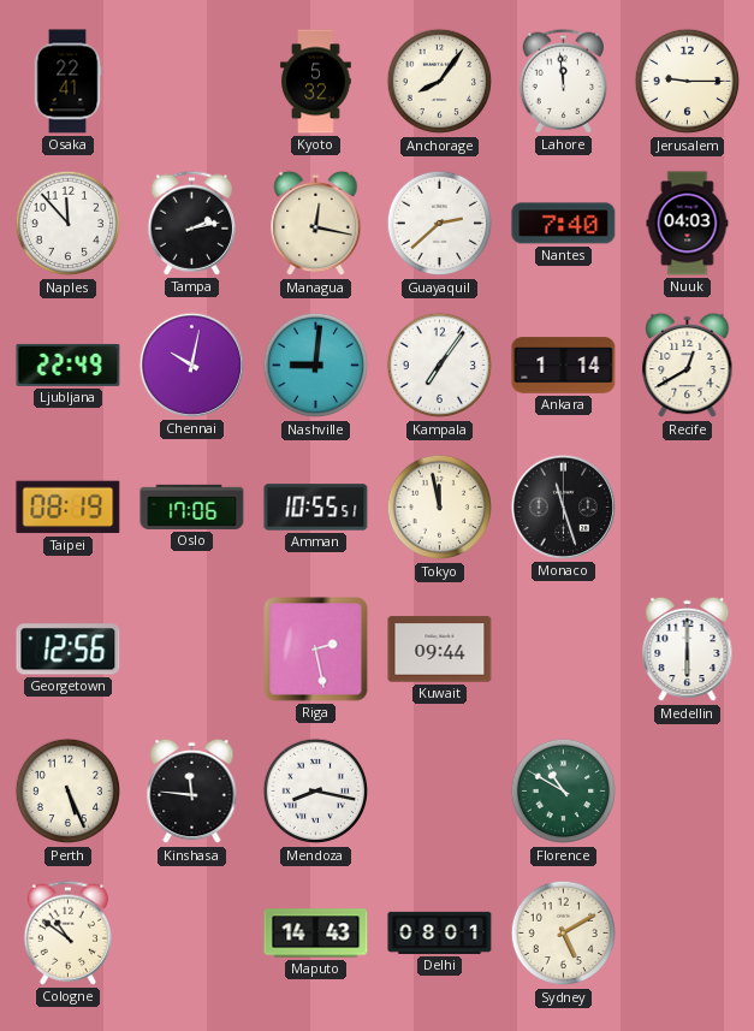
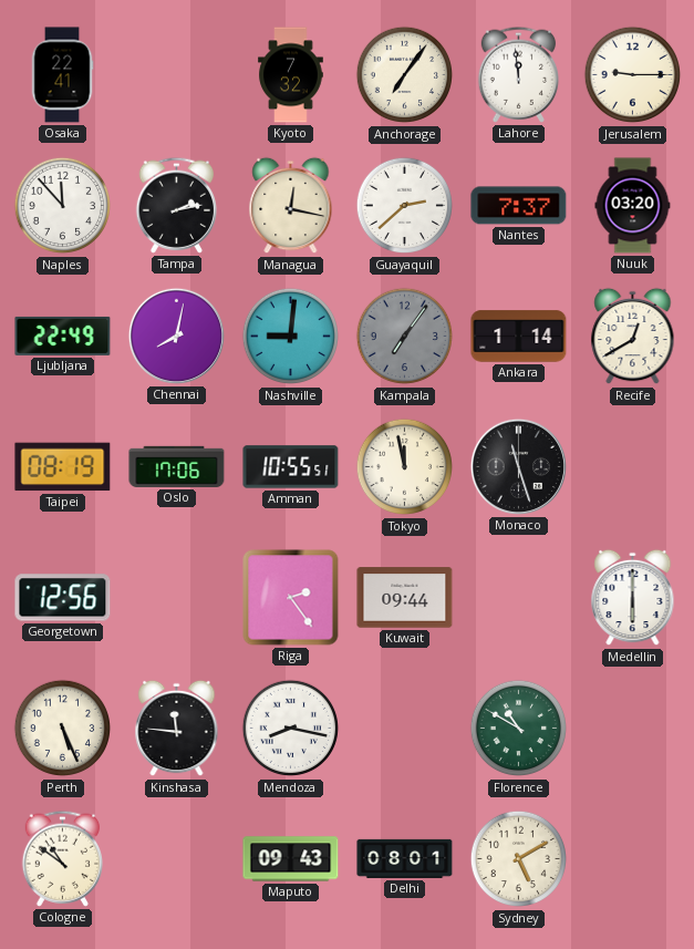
Kyoto: 5:32 -> 7:32
Anchorage: 8:06 -> 7:06
Nantes: 7:40 -> 7:37
Nuuk: 04:03 -> 03:20
Chennai: 10:02 -> 8:02
Kampala dial: white -> grey
Riga: 2:28 -> 2:24
Maputo: 14:43 -> 09:43
